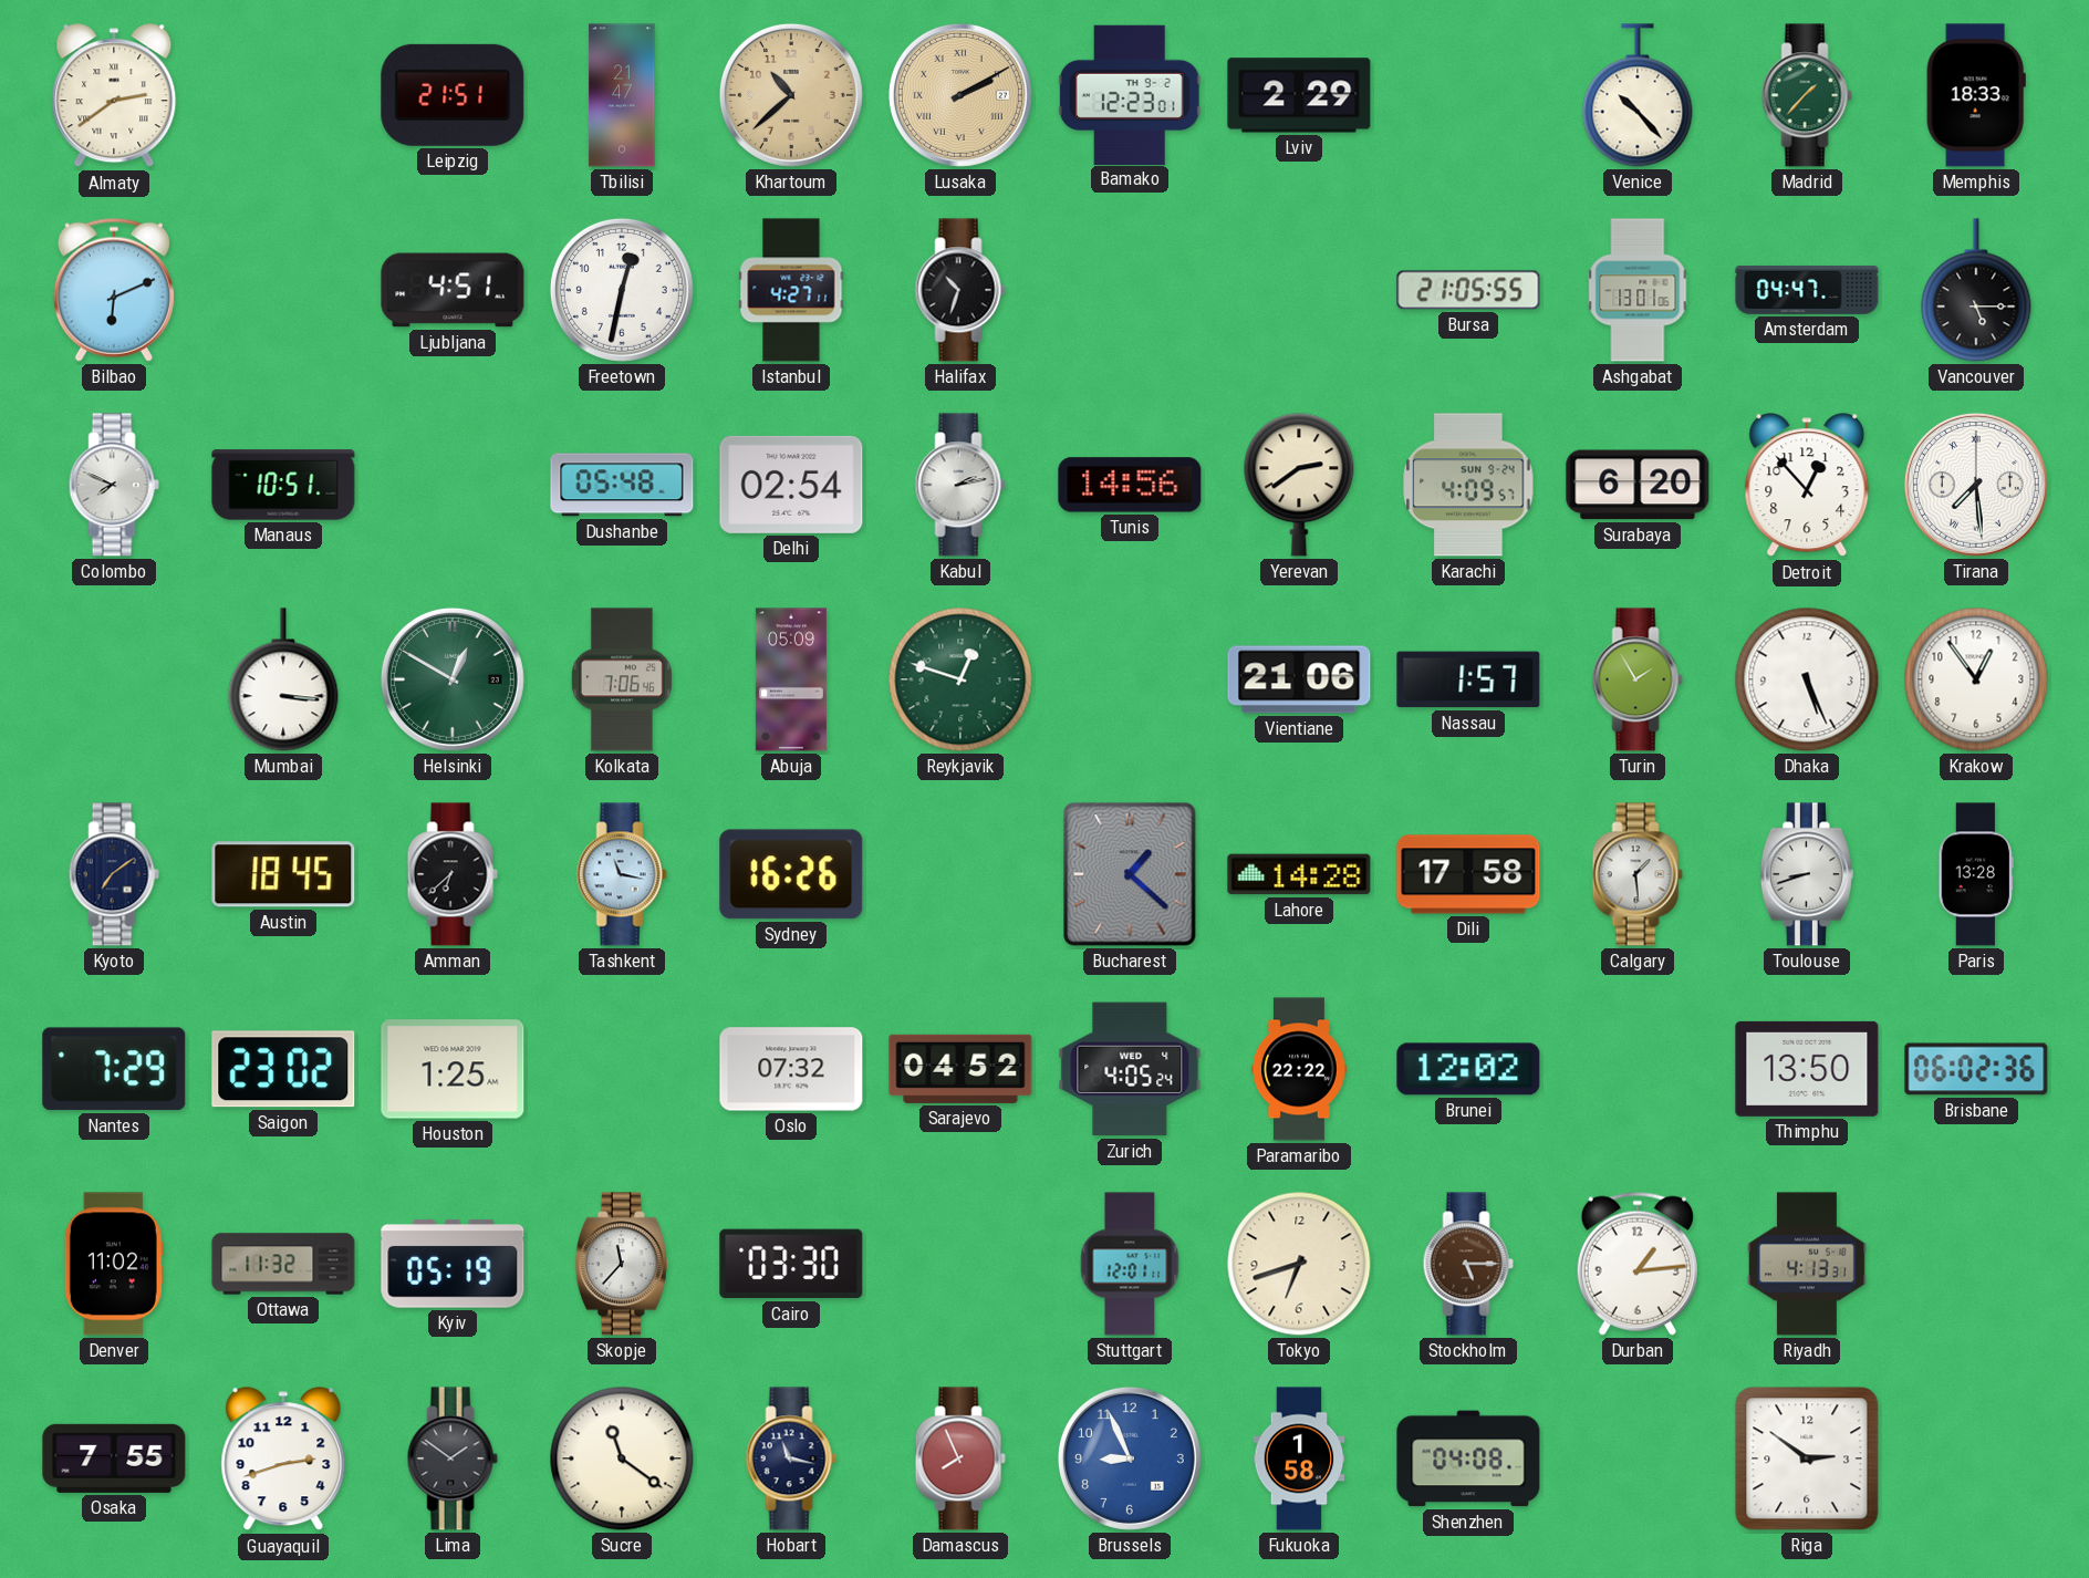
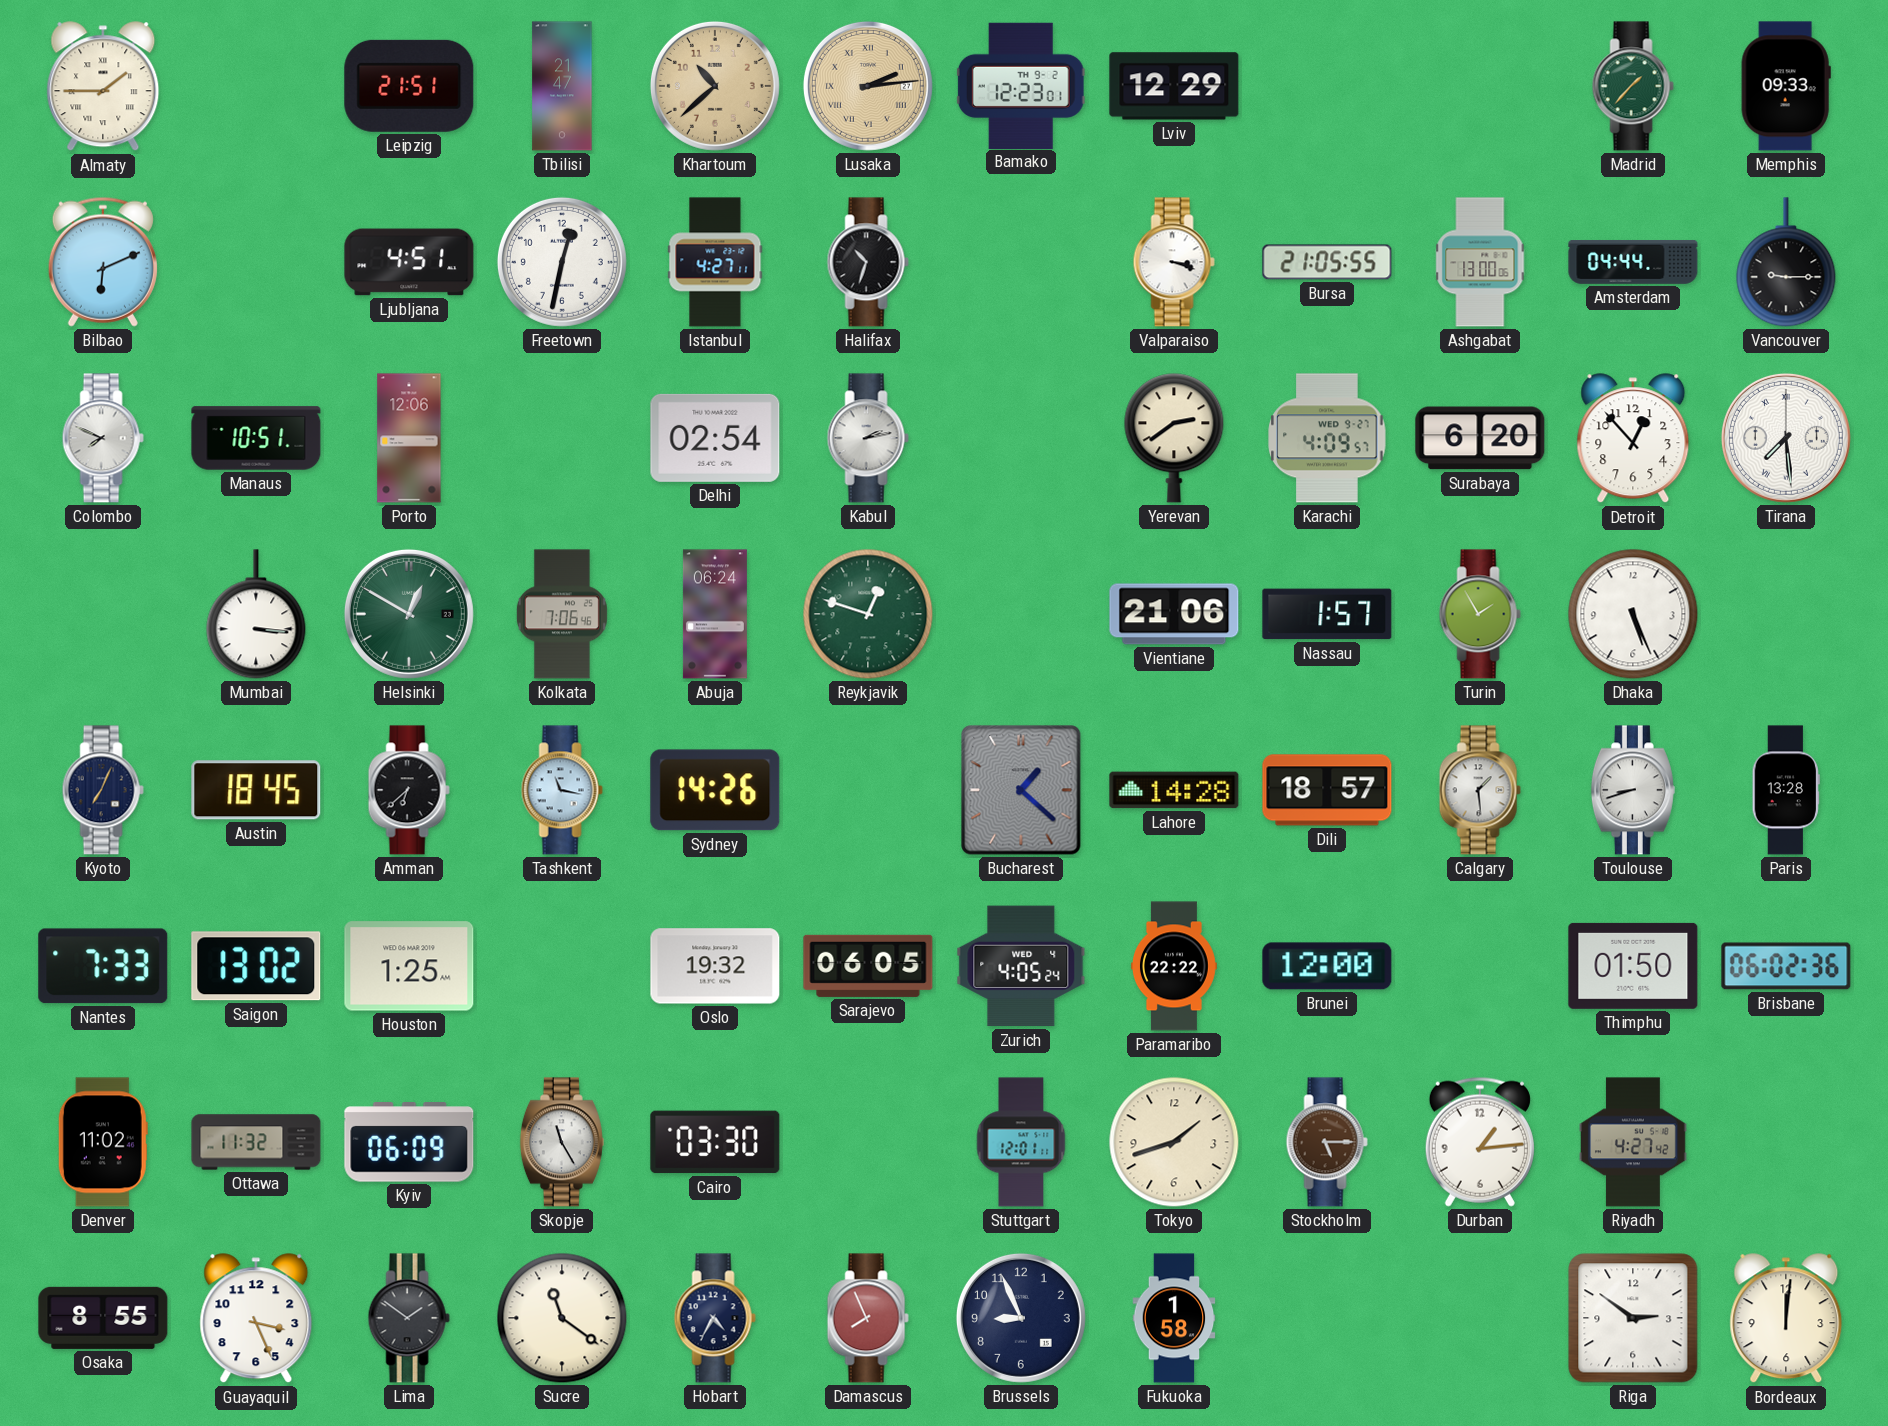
Almaty: 2:39 -> 1:45
Lusaka: 2:10 -> 2:14
Lviv: 2:29 -> 12:29
Venice: 10:23 -> none
Memphis: 18:33 -> 09:33
Valparaiso: none -> 3:18
Ashgabat: 13:01 -> 13:00
Amsterdam: 04:47 -> 04:44
Vancouver: 5:15 -> 9:15
Porto: none -> 12:06
Dushanbe: 05:48 -> none
Tunis: 14:56 -> none
Karachi date: SUN 9-24 -> WED 9-27
Abuja: 05:09 -> 06:24
Krakow: 12:54 -> none
Kyoto: 7:09 -> 7:04
Sydney: 16:26 -> 14:26
Dili: 17:58 -> 18:57
Nantes: 7:29 -> 7:33
Saigon: 23:02 -> 13:02
Oslo: 07:32 -> 19:32
Sarajevo: 04:52 -> 06:05
Brunei: 12:02 -> 12:00
Thimphu: 13:50 -> 01:50
Kyiv: 05:19 -> 06:09
Skopje: 11:37 -> 11:25
Tokyo: 6:42 -> 1:42
Riyadh: 4:13 -> 4:27
Osaka: 7:55 -> 8:55
Guayaquil: 2:42 -> 3:26
Hobart: 11:17 -> 4:35
Brussels dial: blue -> navy
Shenzhen: 04:08 -> none
Bordeaux: none -> 12:01
